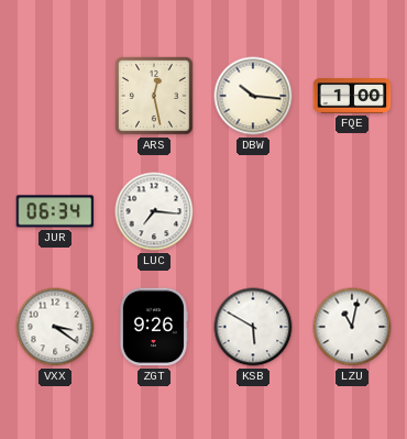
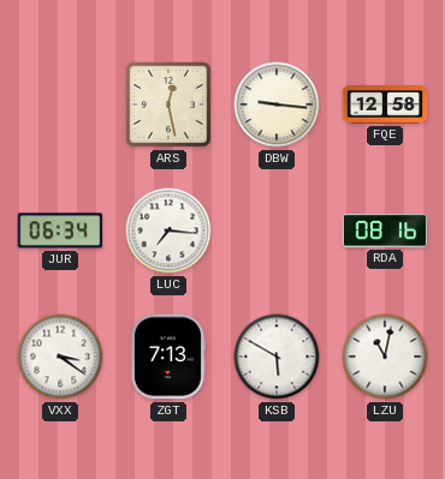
DBW: 10:16 -> 9:16
FQE: 1:00 -> 12:58
RDA: none -> 08:16
ZGT: 9:26 -> 7:13
